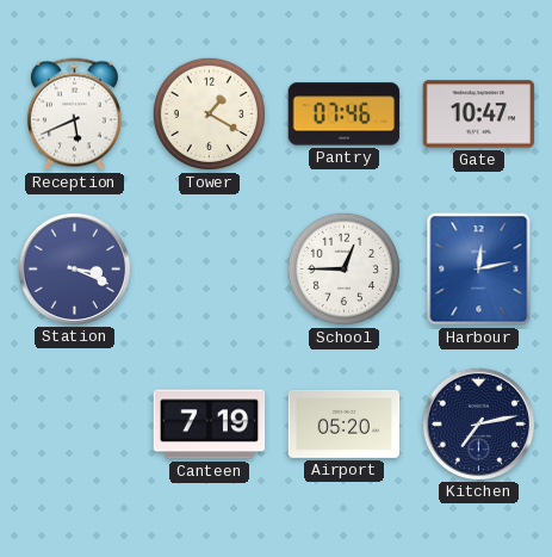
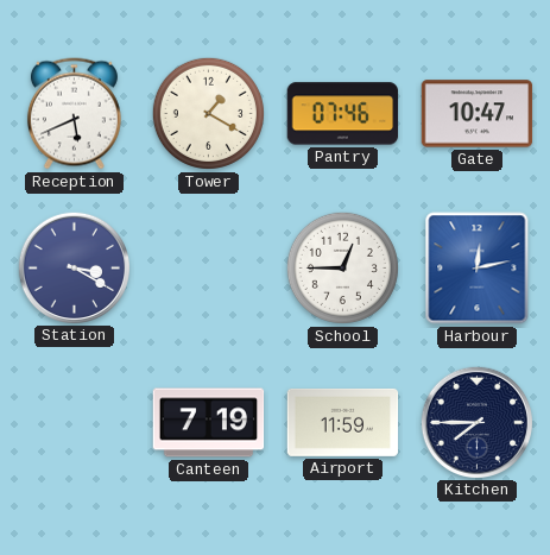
Station: 3:19 -> 3:20
Airport: 05:20 -> 11:59
Kitchen: 7:13 -> 7:45
